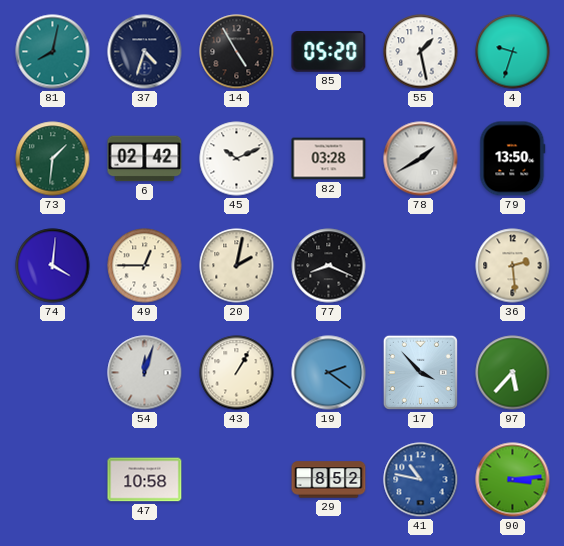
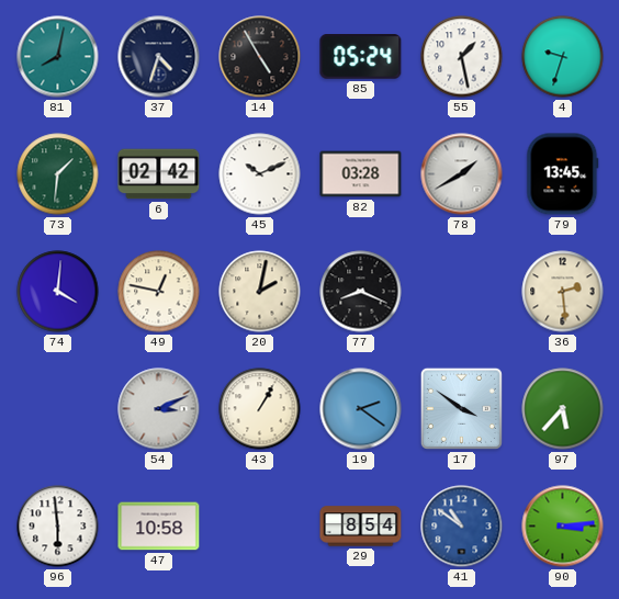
85: 05:20 -> 05:24
79: 13:50 -> 13:45
49: 12:45 -> 12:47
54: 12:03 -> 3:11
17: 3:53 -> 3:51
96: none -> 5:59
29: 8:52 -> 8:54
41: 10:47 -> 10:51
